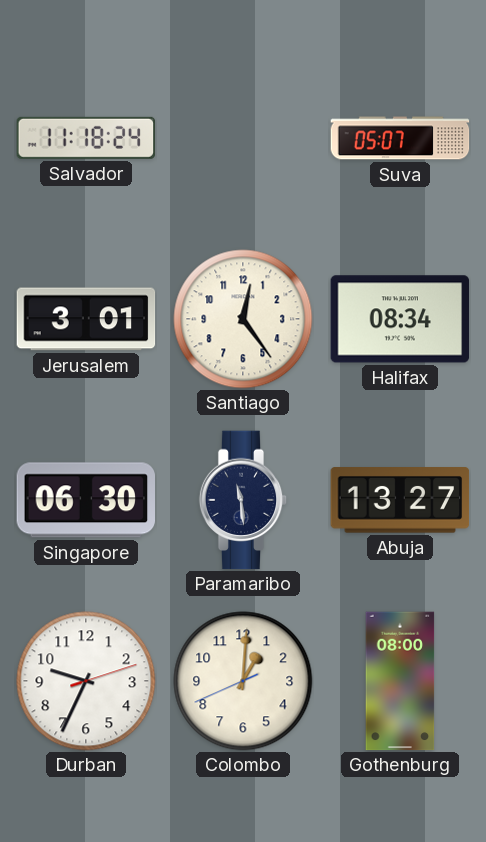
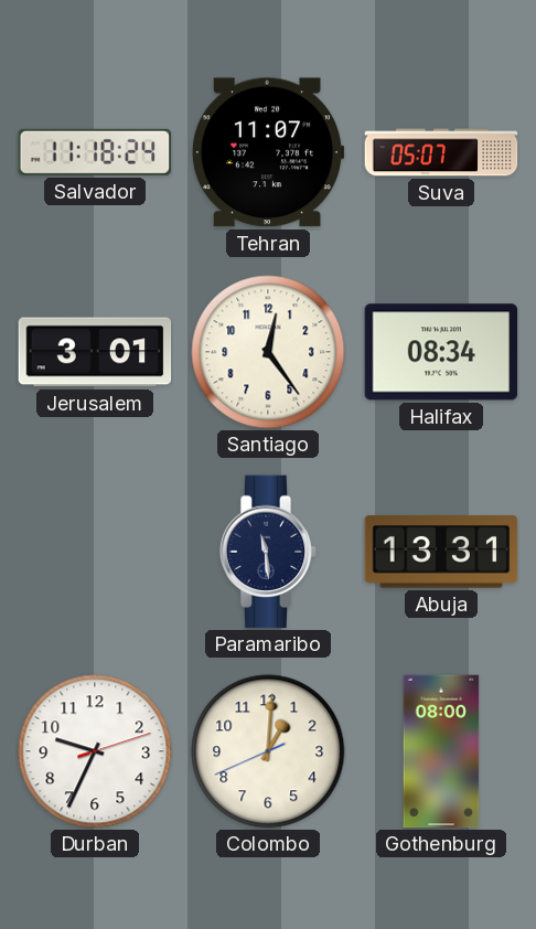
Tehran: none -> 11:07
Singapore: 06:30 -> none
Abuja: 13:27 -> 13:31
